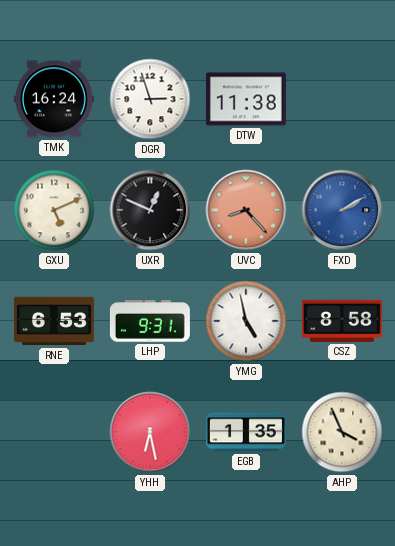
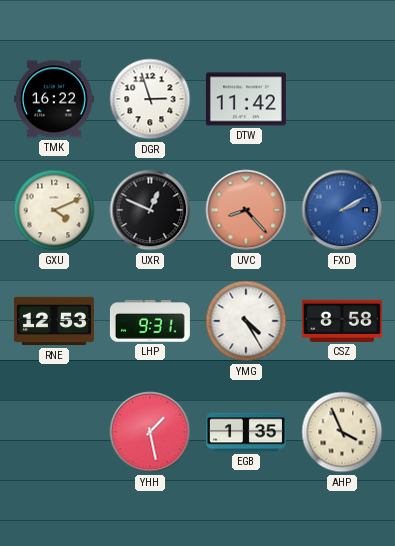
TMK: 16:24 -> 16:22
DTW: 11:38 -> 11:42
GXU: 5:11 -> 4:11
RNE: 6:53 -> 12:53
YMG: 4:58 -> 4:25
YHH: 6:28 -> 1:28
